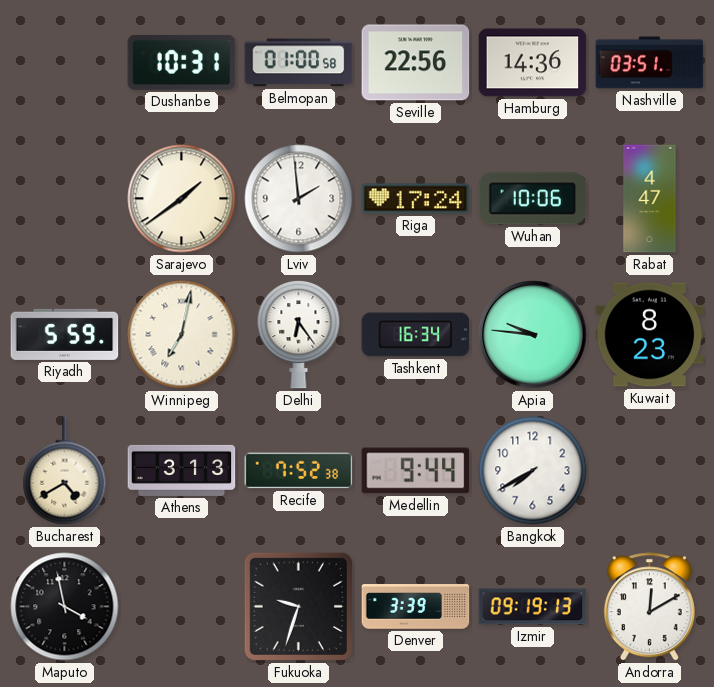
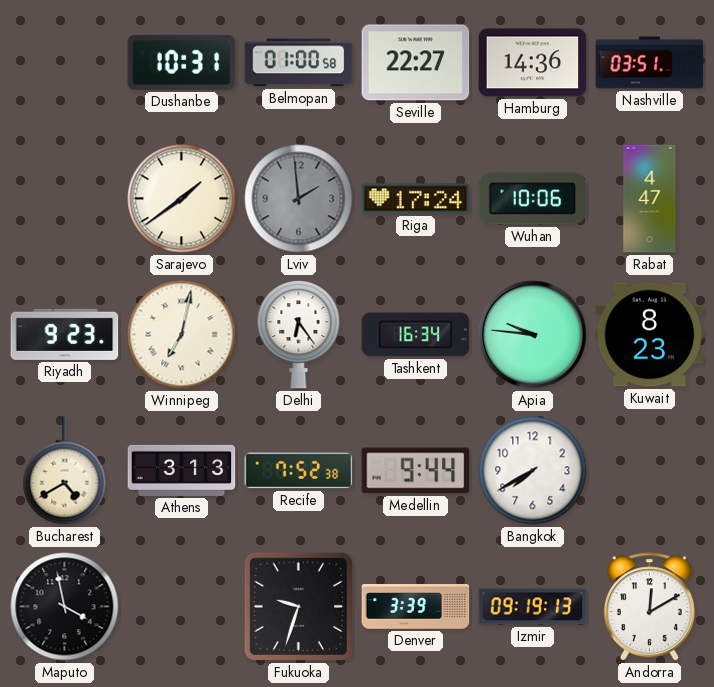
Seville: 22:56 -> 22:27
Lviv dial: white -> grey
Riyadh: 5:59 -> 9:23
